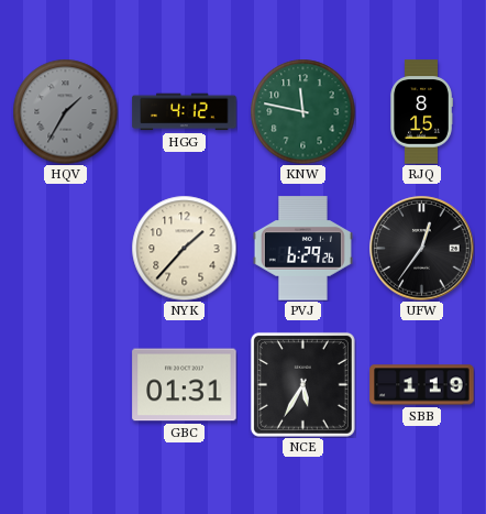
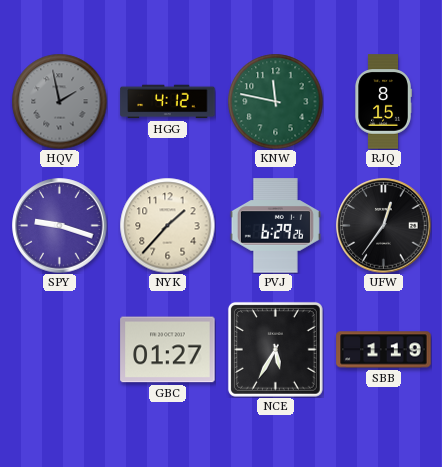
HQV: 1:35 -> 1:58
SPY: none -> 9:18
GBC: 01:31 -> 01:27
